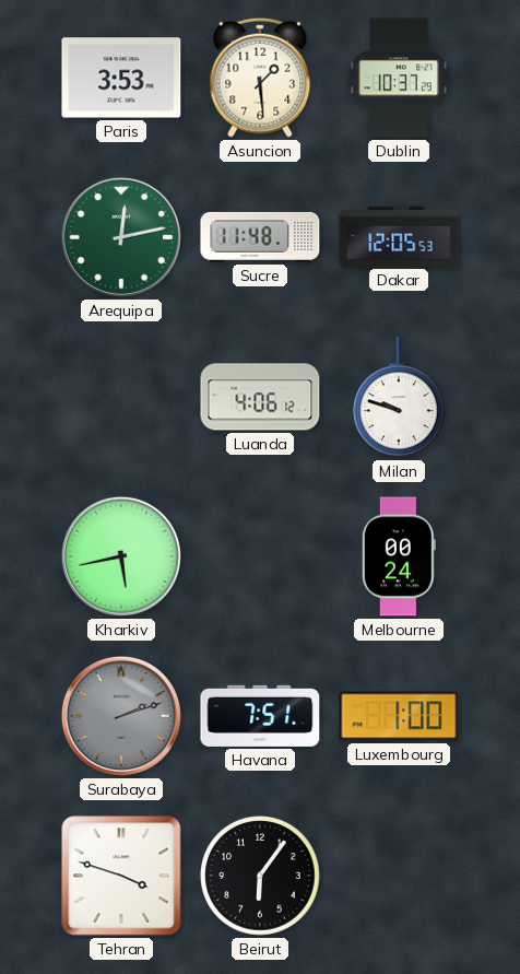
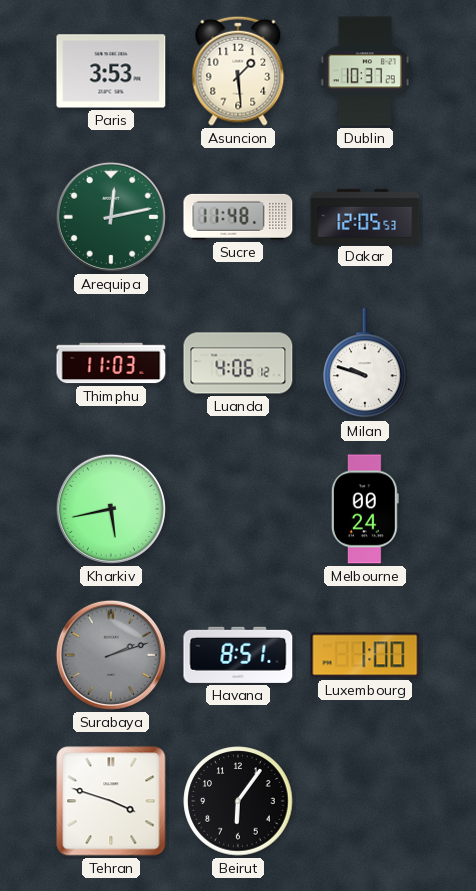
Thimphu: none -> 11:03
Havana: 7:51 -> 8:51
